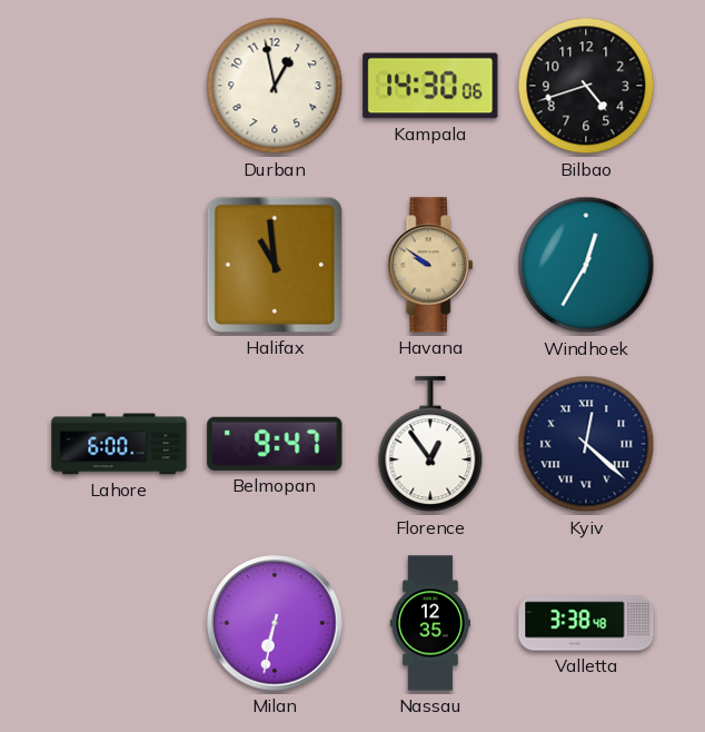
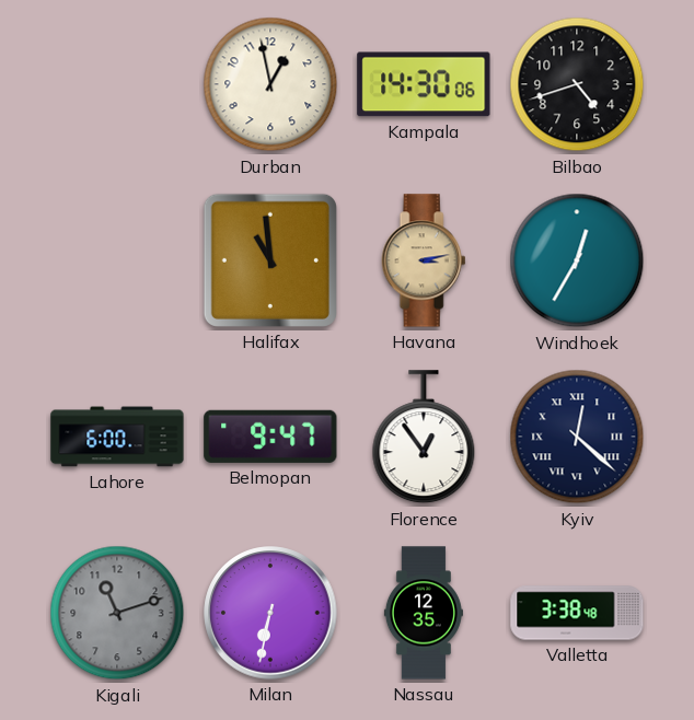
Havana: 9:51 -> 3:13
Kigali: none -> 11:12
